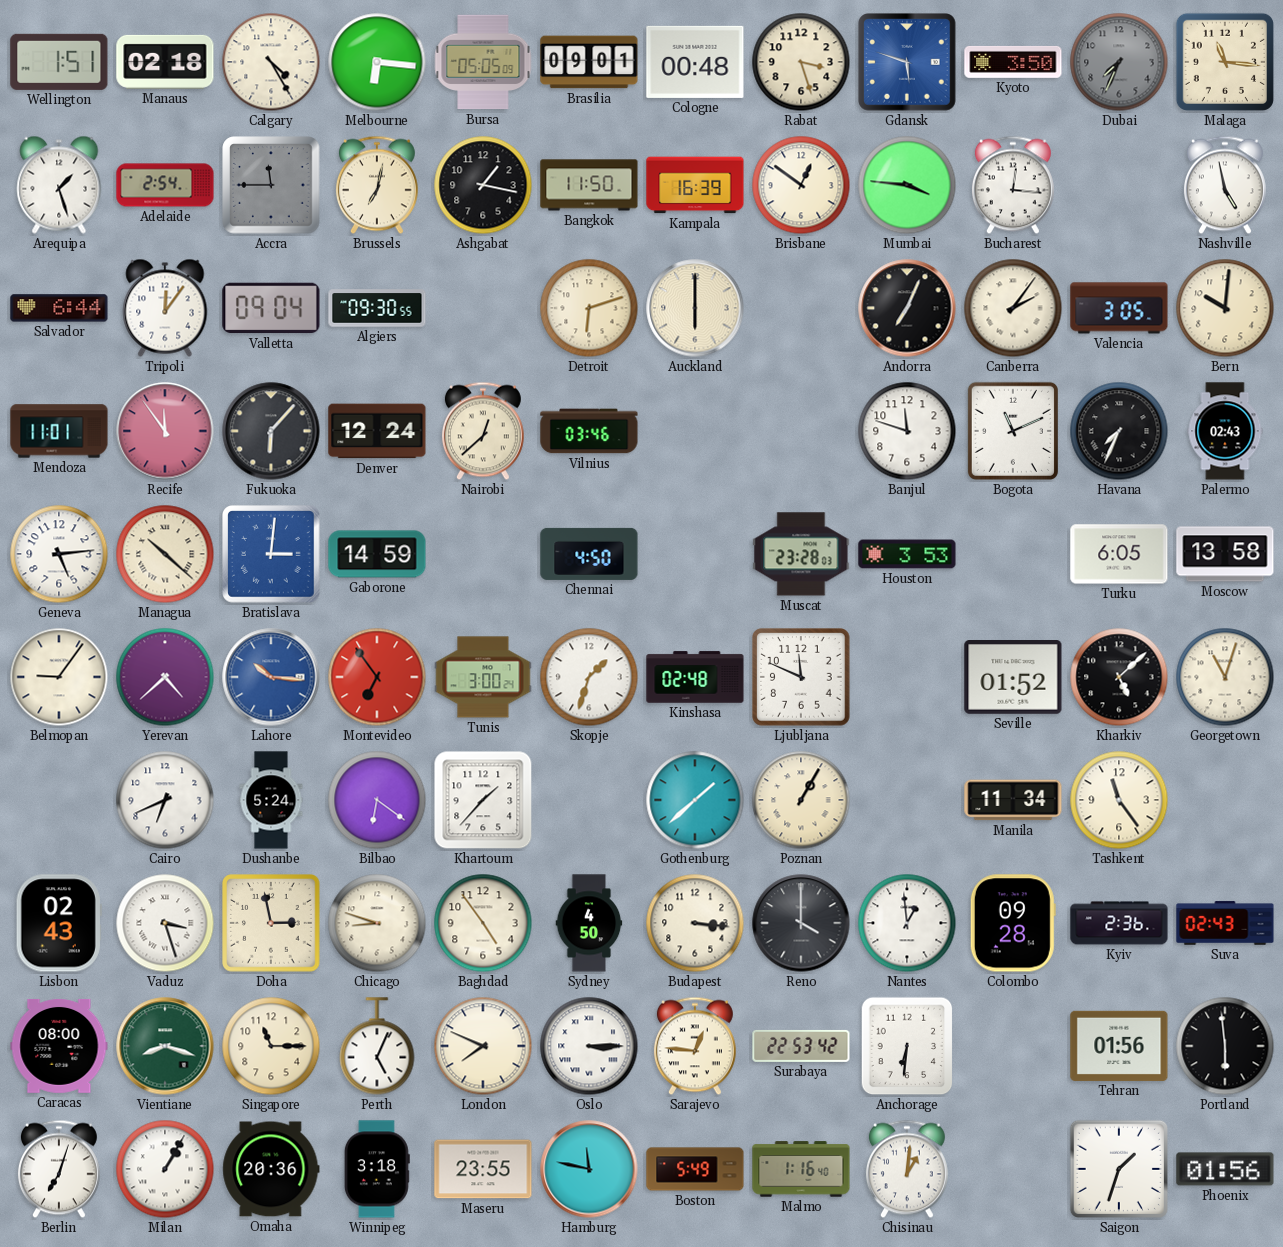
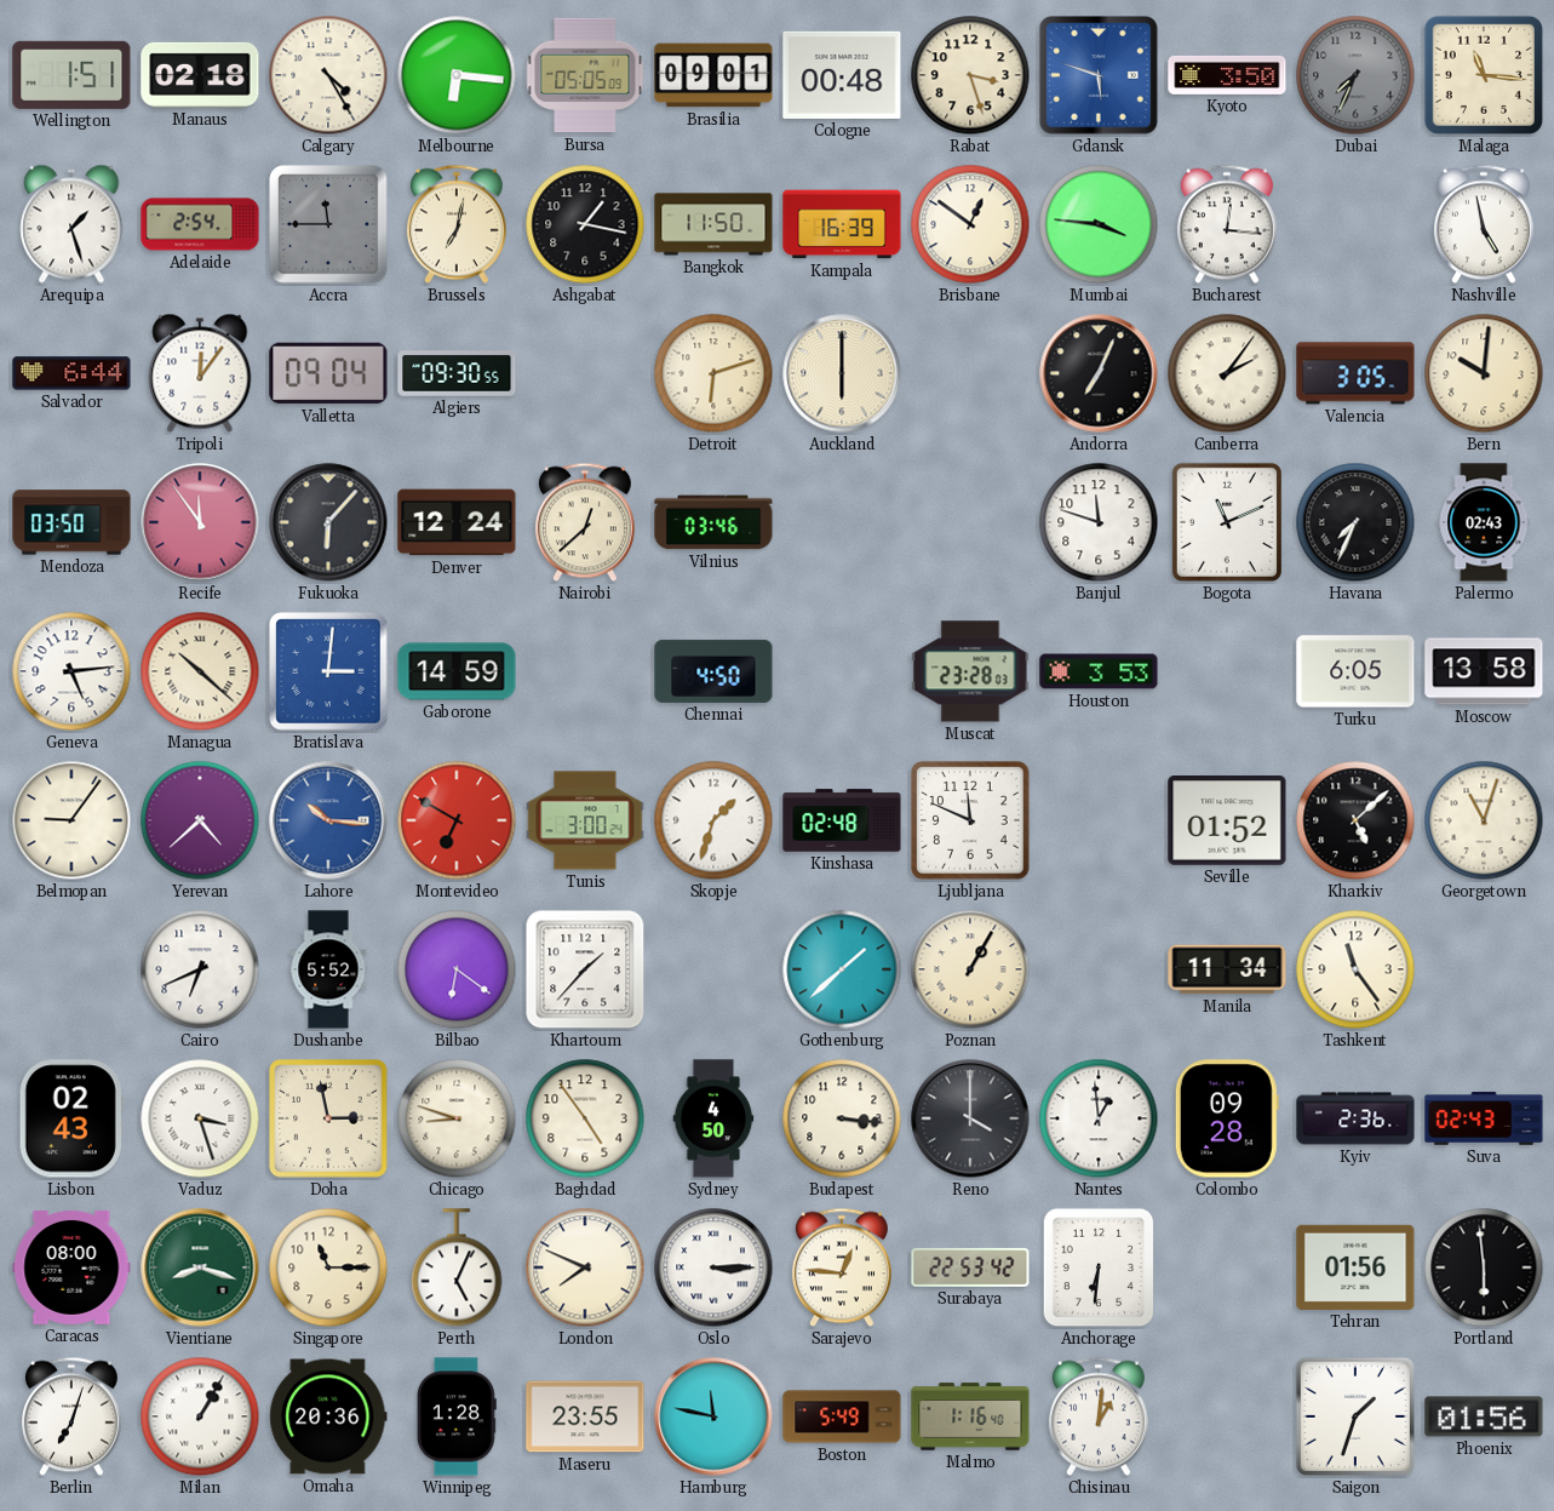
Mendoza: 11:01 -> 03:50
Montevideo: 6:54 -> 6:50
Dushanbe: 5:24 -> 5:52
Winnipeg: 3:18 -> 1:28
